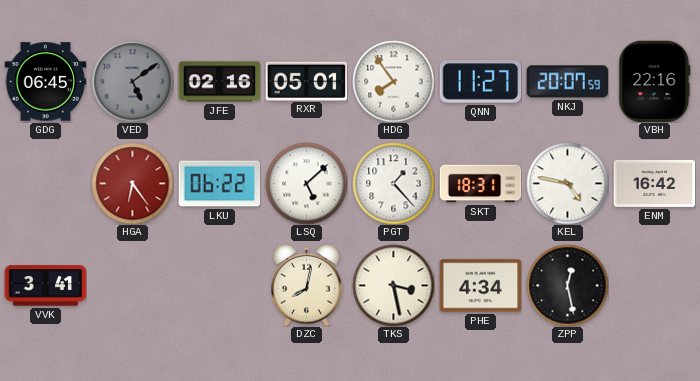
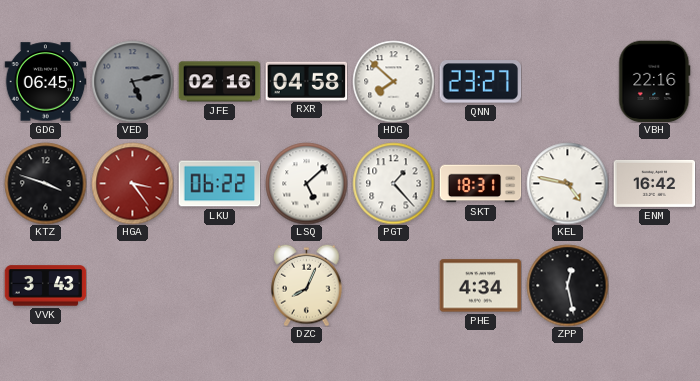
VED: 5:09 -> 5:13
RXR: 05:01 -> 04:58
HDG: 7:54 -> 7:52
QNN: 11:27 -> 23:27
NKJ: 20:07 -> none
KTZ: none -> 3:48
HGA: 6:24 -> 3:24
VVK: 3:41 -> 3:43
DZC: 8:02 -> 8:04
TKS: 3:28 -> none
